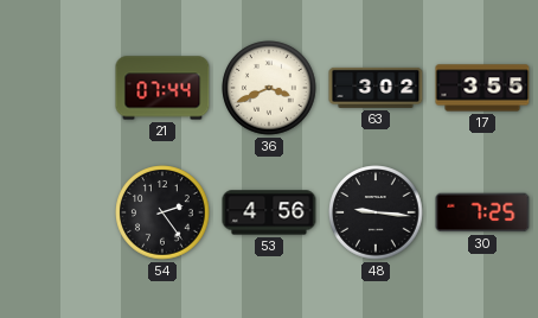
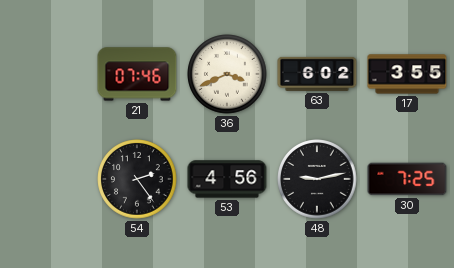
21: 07:44 -> 07:46
63: 3:02 -> 6:02
48: 9:16 -> 9:13
